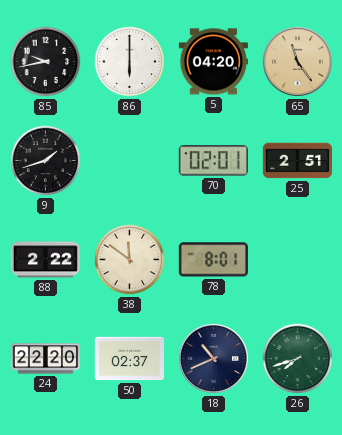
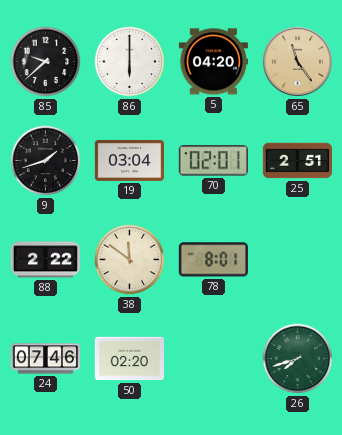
85: 9:43 -> 9:38
19: none -> 03:04
24: 22:20 -> 07:46
50: 02:37 -> 02:20
18: 10:41 -> none
